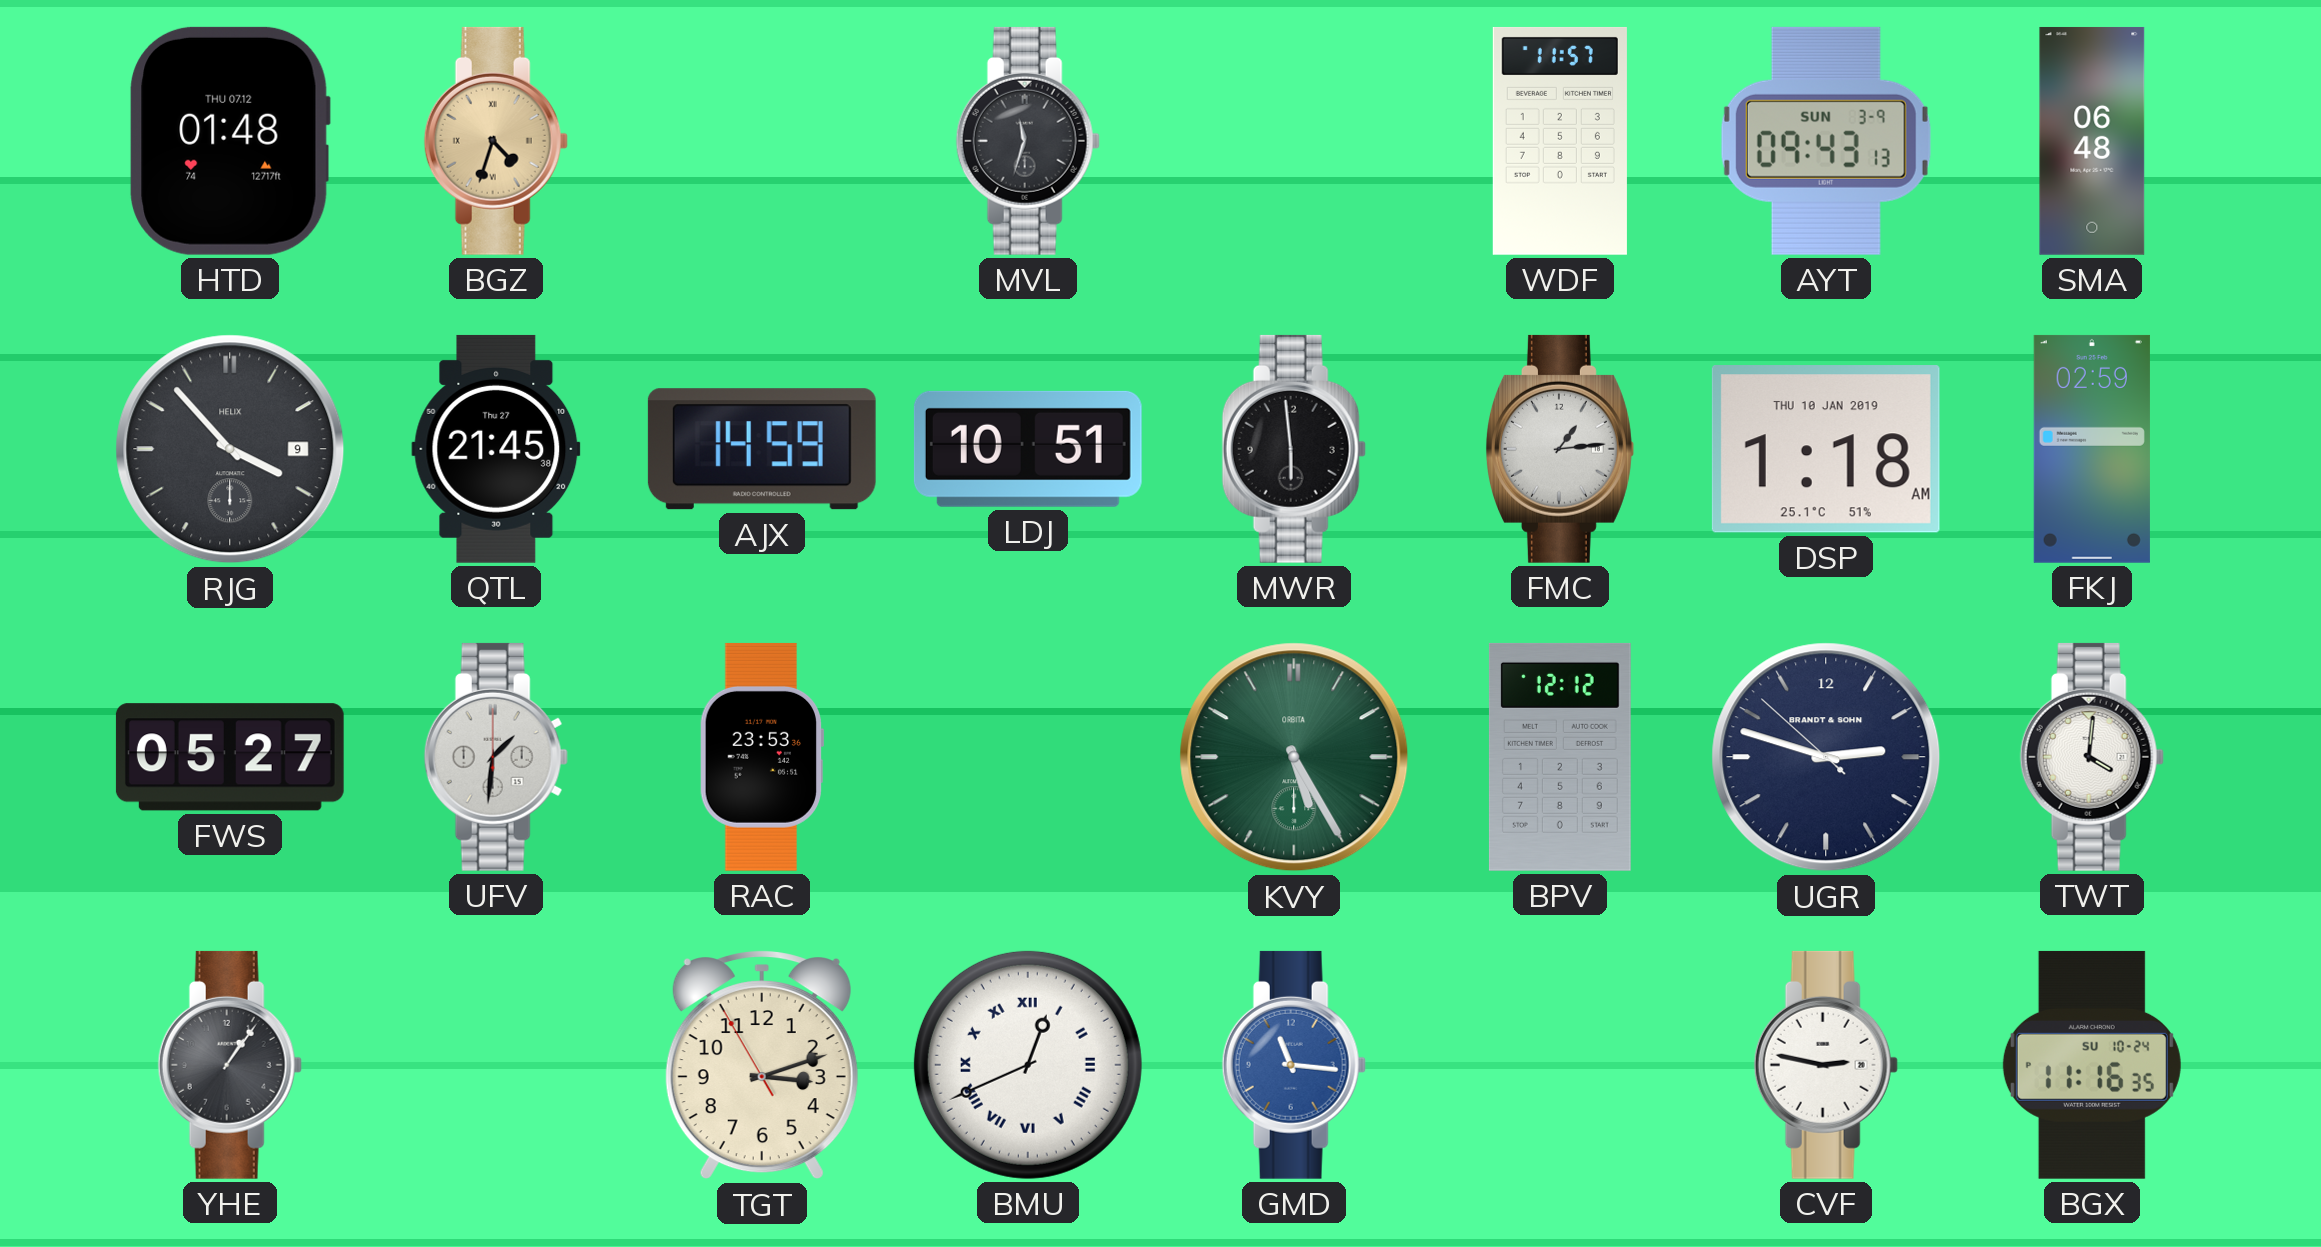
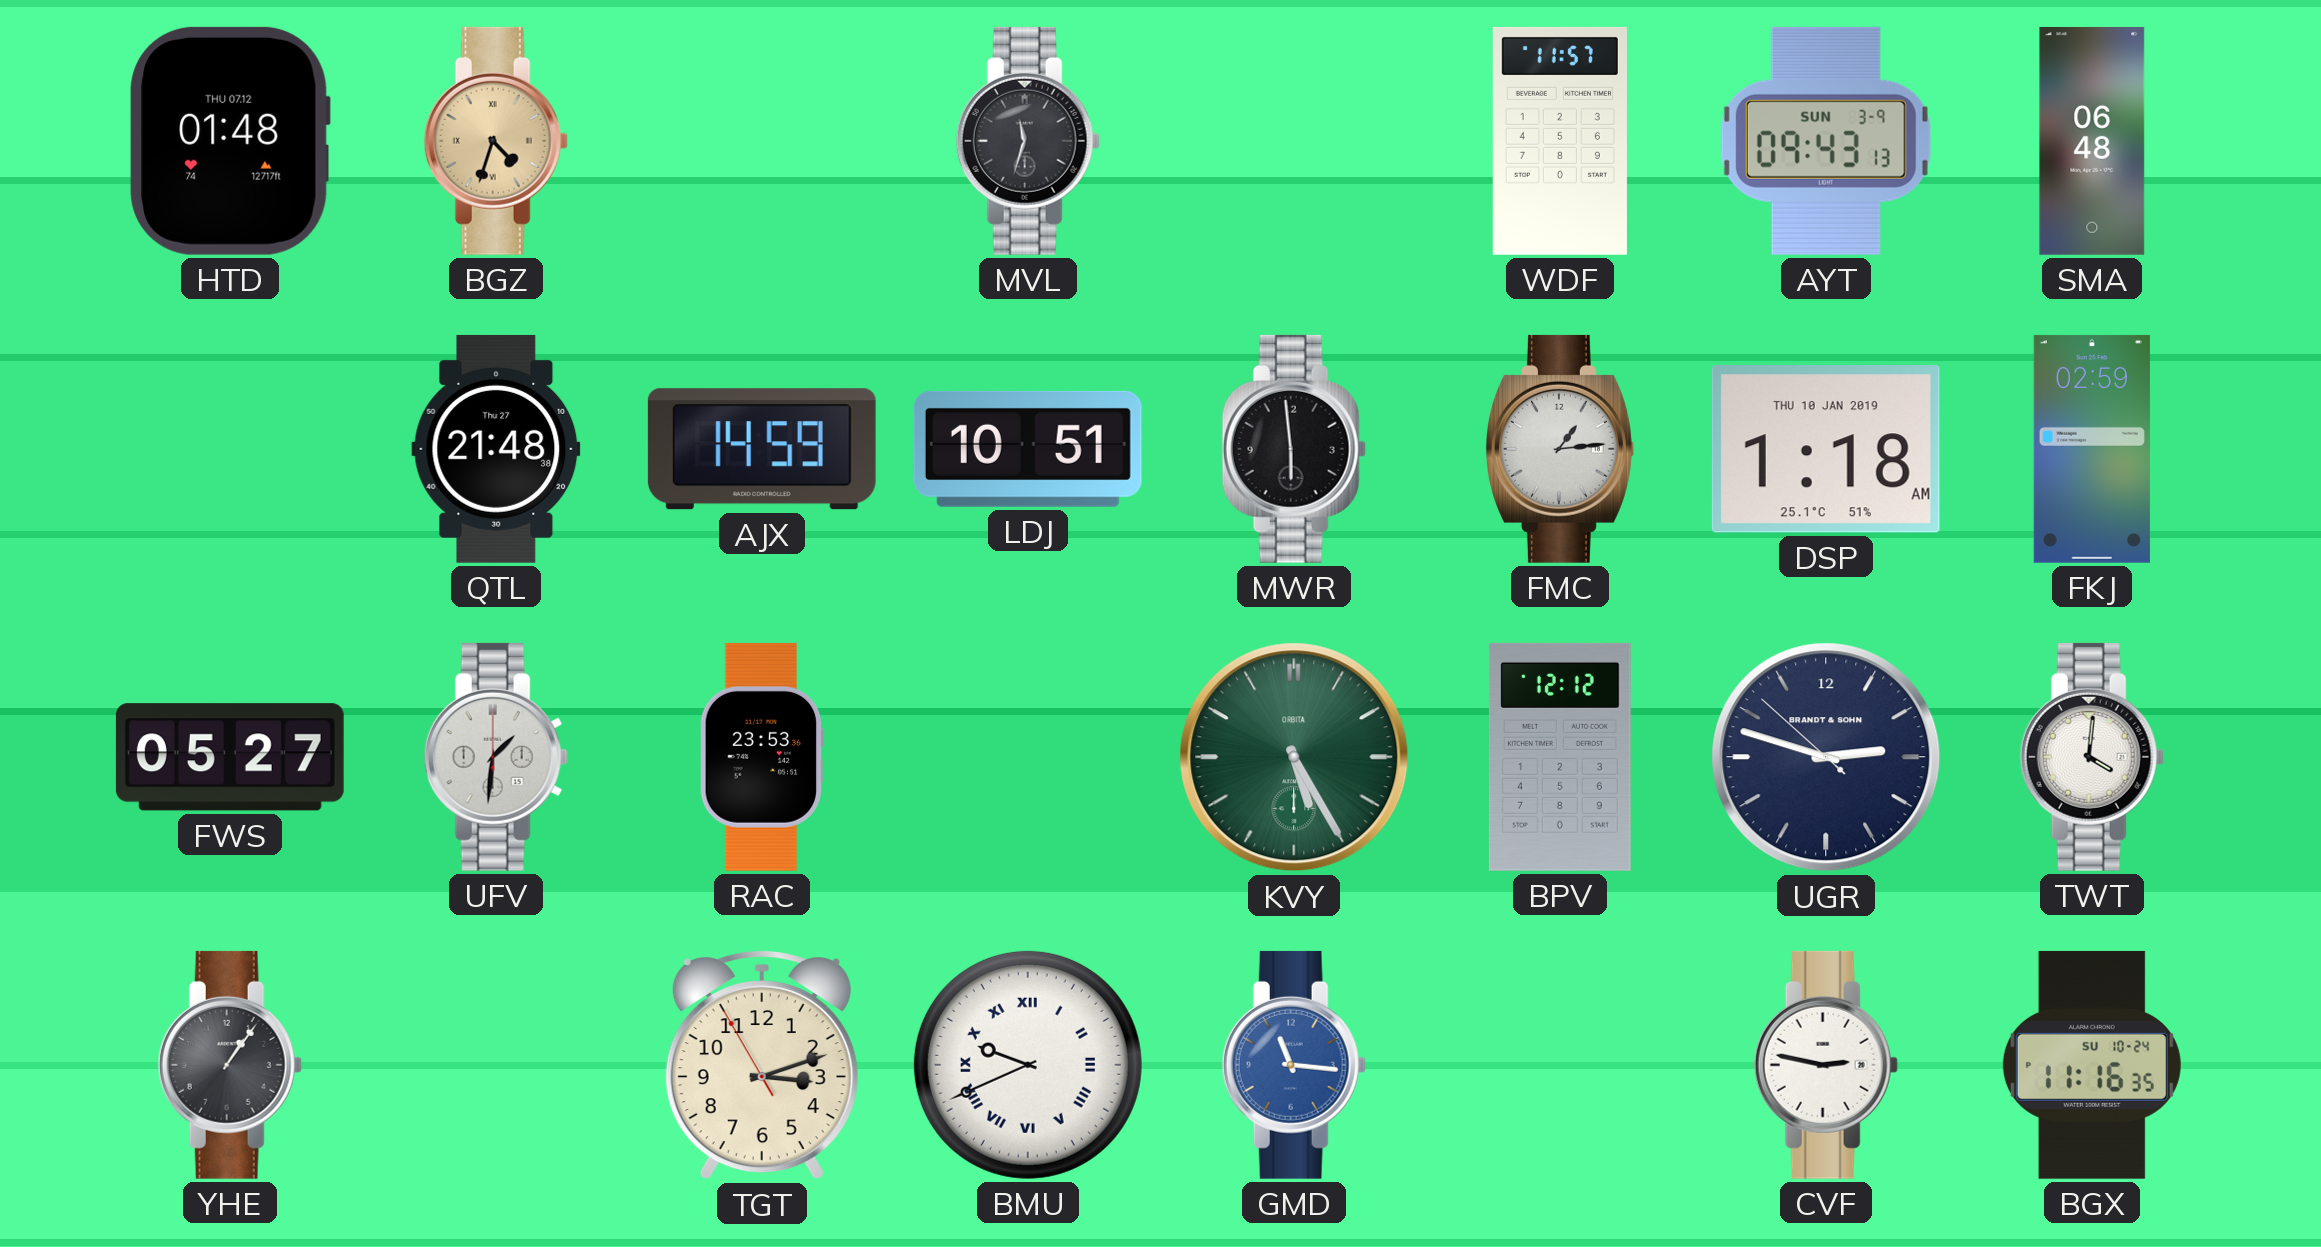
RJG: 3:53 -> none
QTL: 21:45 -> 21:48
BMU: 12:41 -> 9:41
